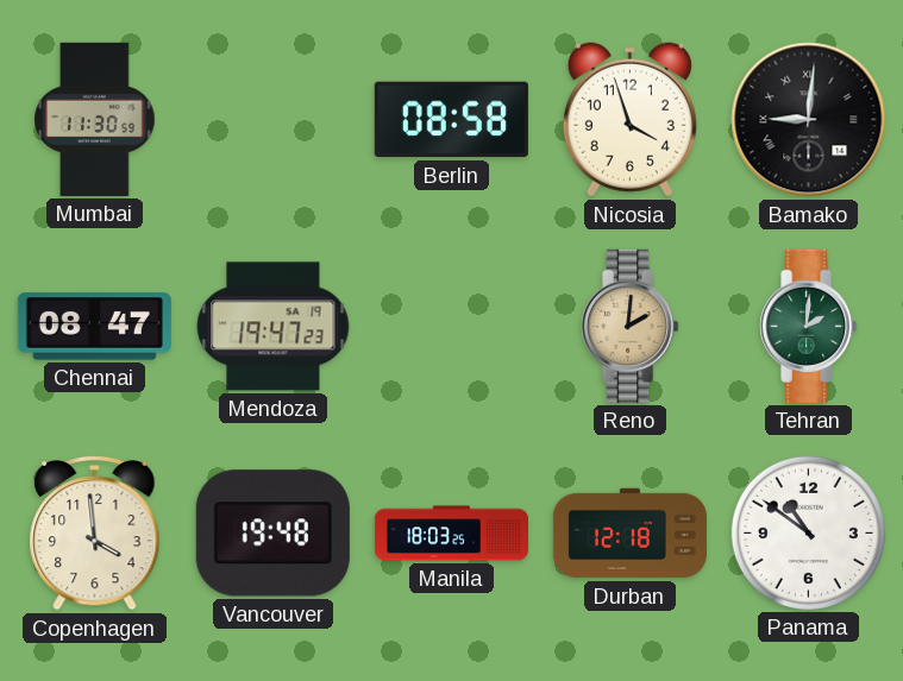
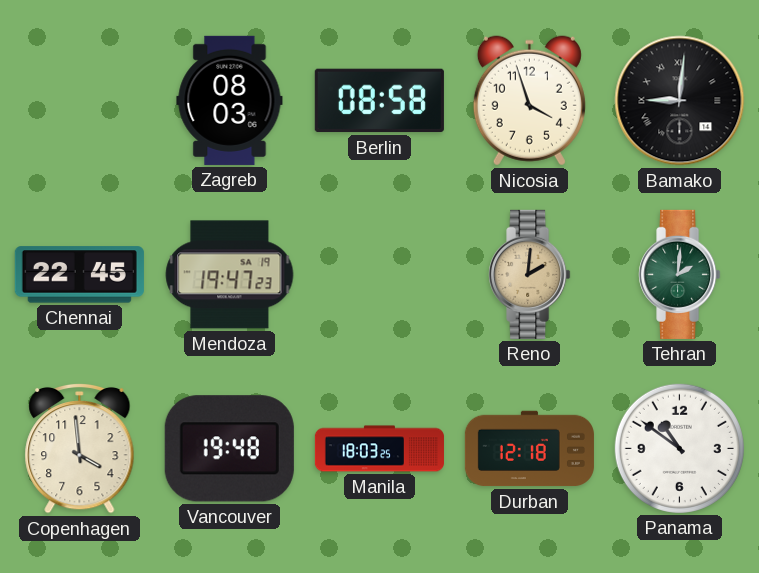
Mumbai: 11:30 -> none
Zagreb: none -> 08:03
Chennai: 08:47 -> 22:45
